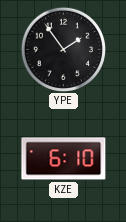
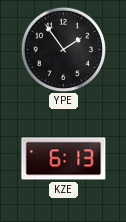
KZE: 6:10 -> 6:13
